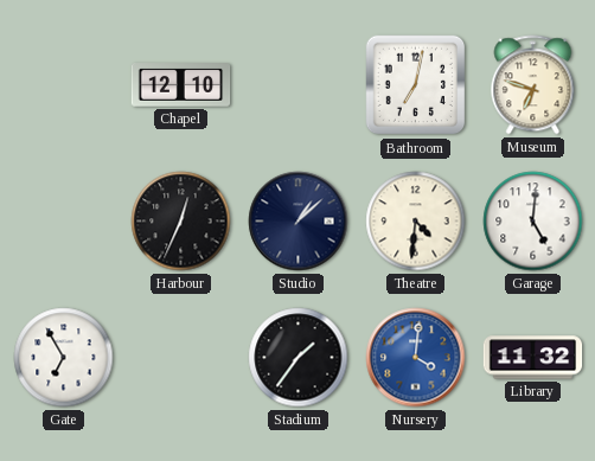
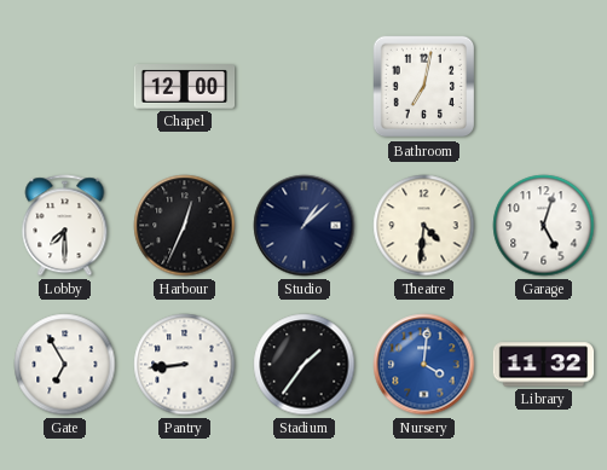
Chapel: 12:10 -> 12:00
Museum: 6:48 -> none
Lobby: none -> 7:30
Garage: 5:01 -> 5:03
Pantry: none -> 8:44
